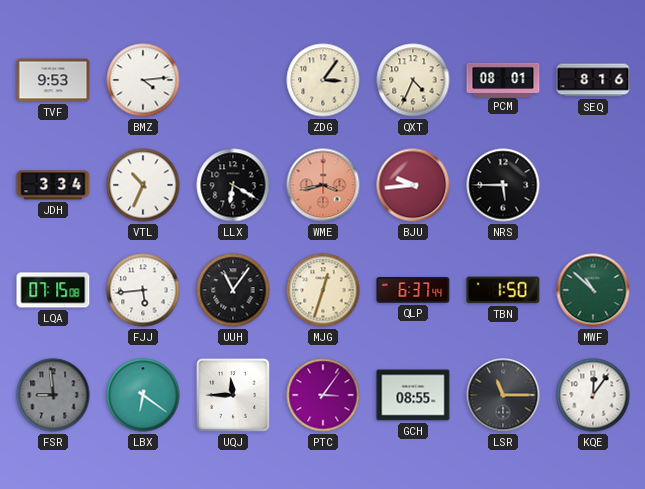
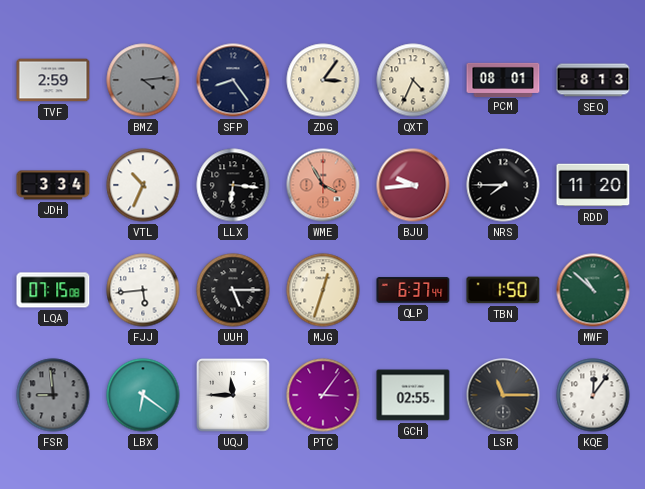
TVF: 9:53 -> 2:59
BMZ dial: white -> grey
SFP: none -> 8:24
SEQ: 8:16 -> 8:13
LLX: 6:20 -> 6:16
WME: 3:43 -> 3:55
NRS: 5:45 -> 7:45
RDD: none -> 11:20
UUH: 11:06 -> 5:15
GCH: 08:55 -> 02:55
